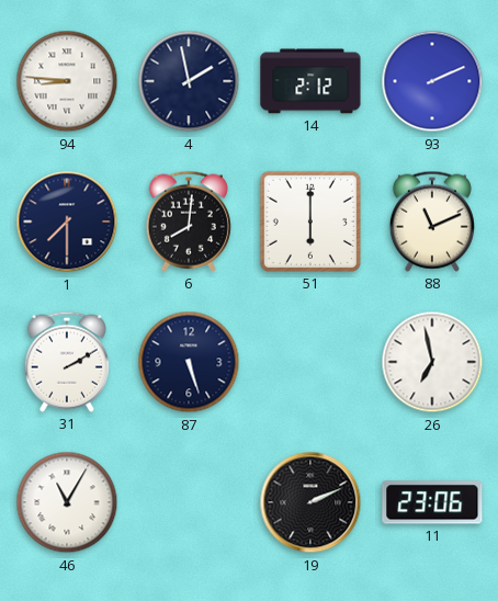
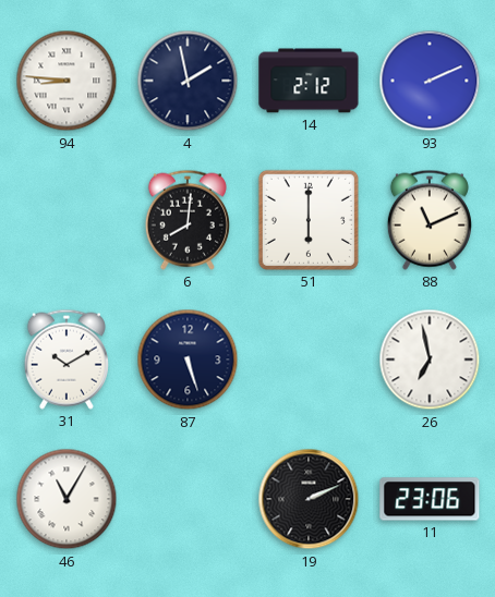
1: 7:30 -> none
31: 2:10 -> 10:10
